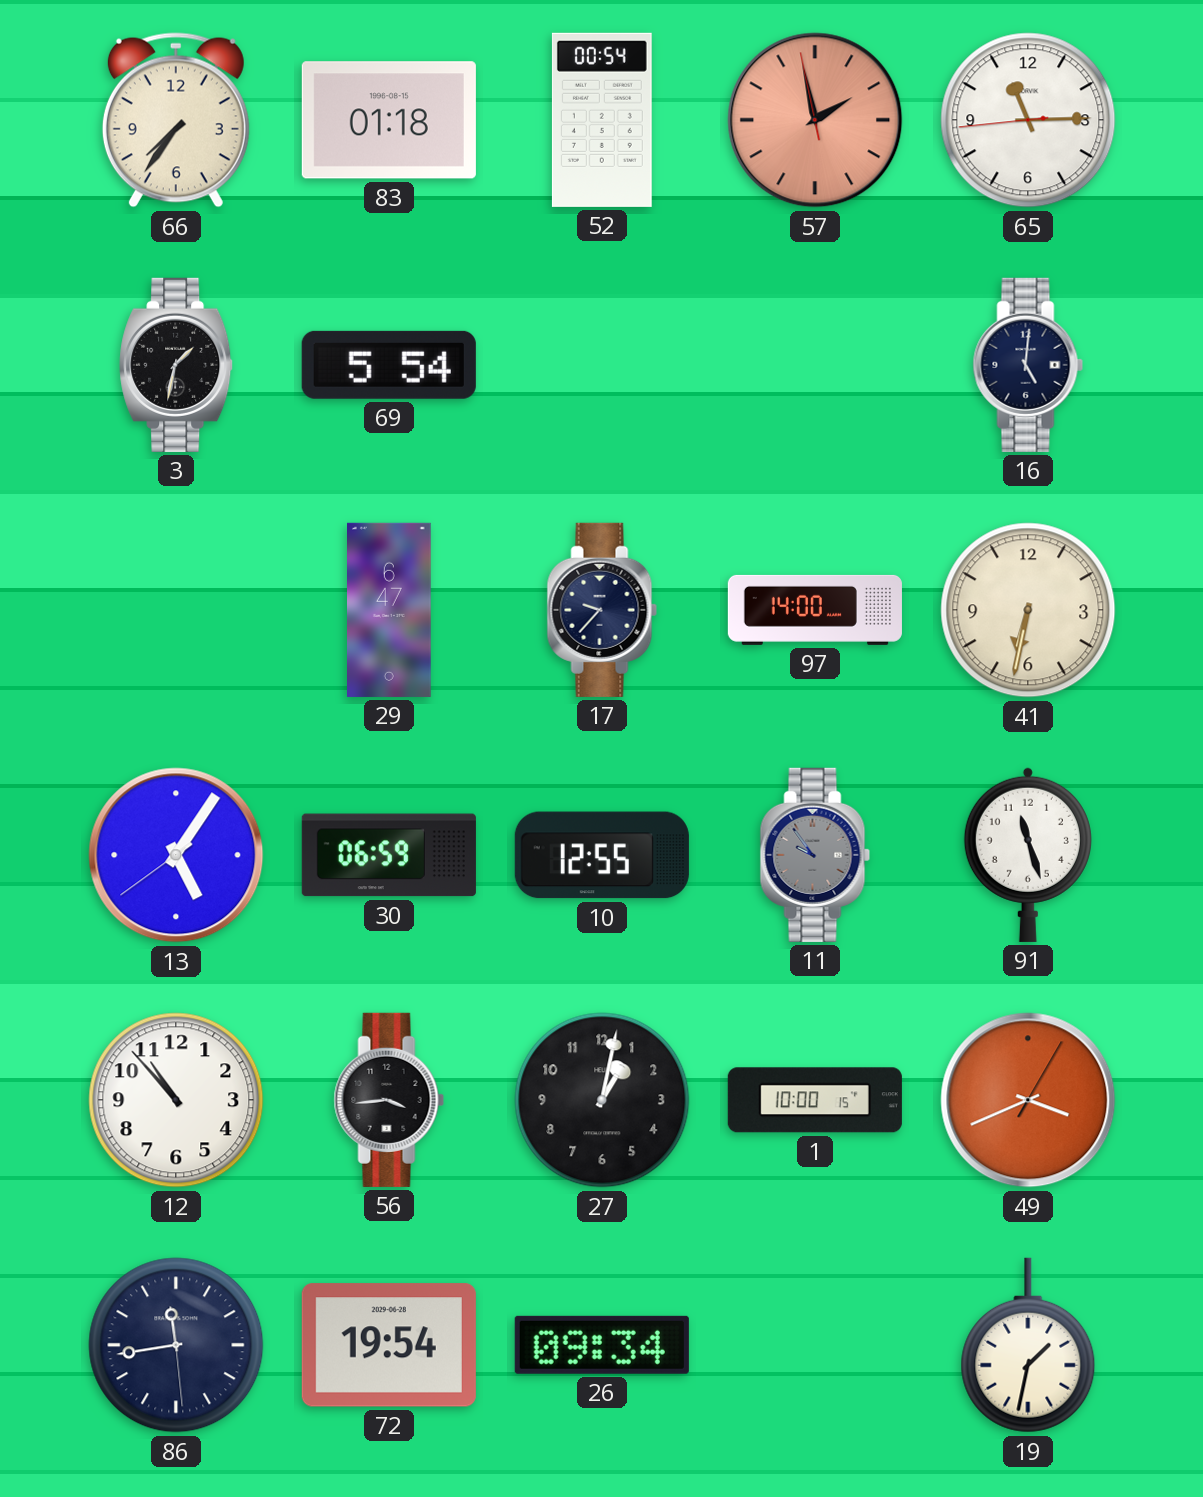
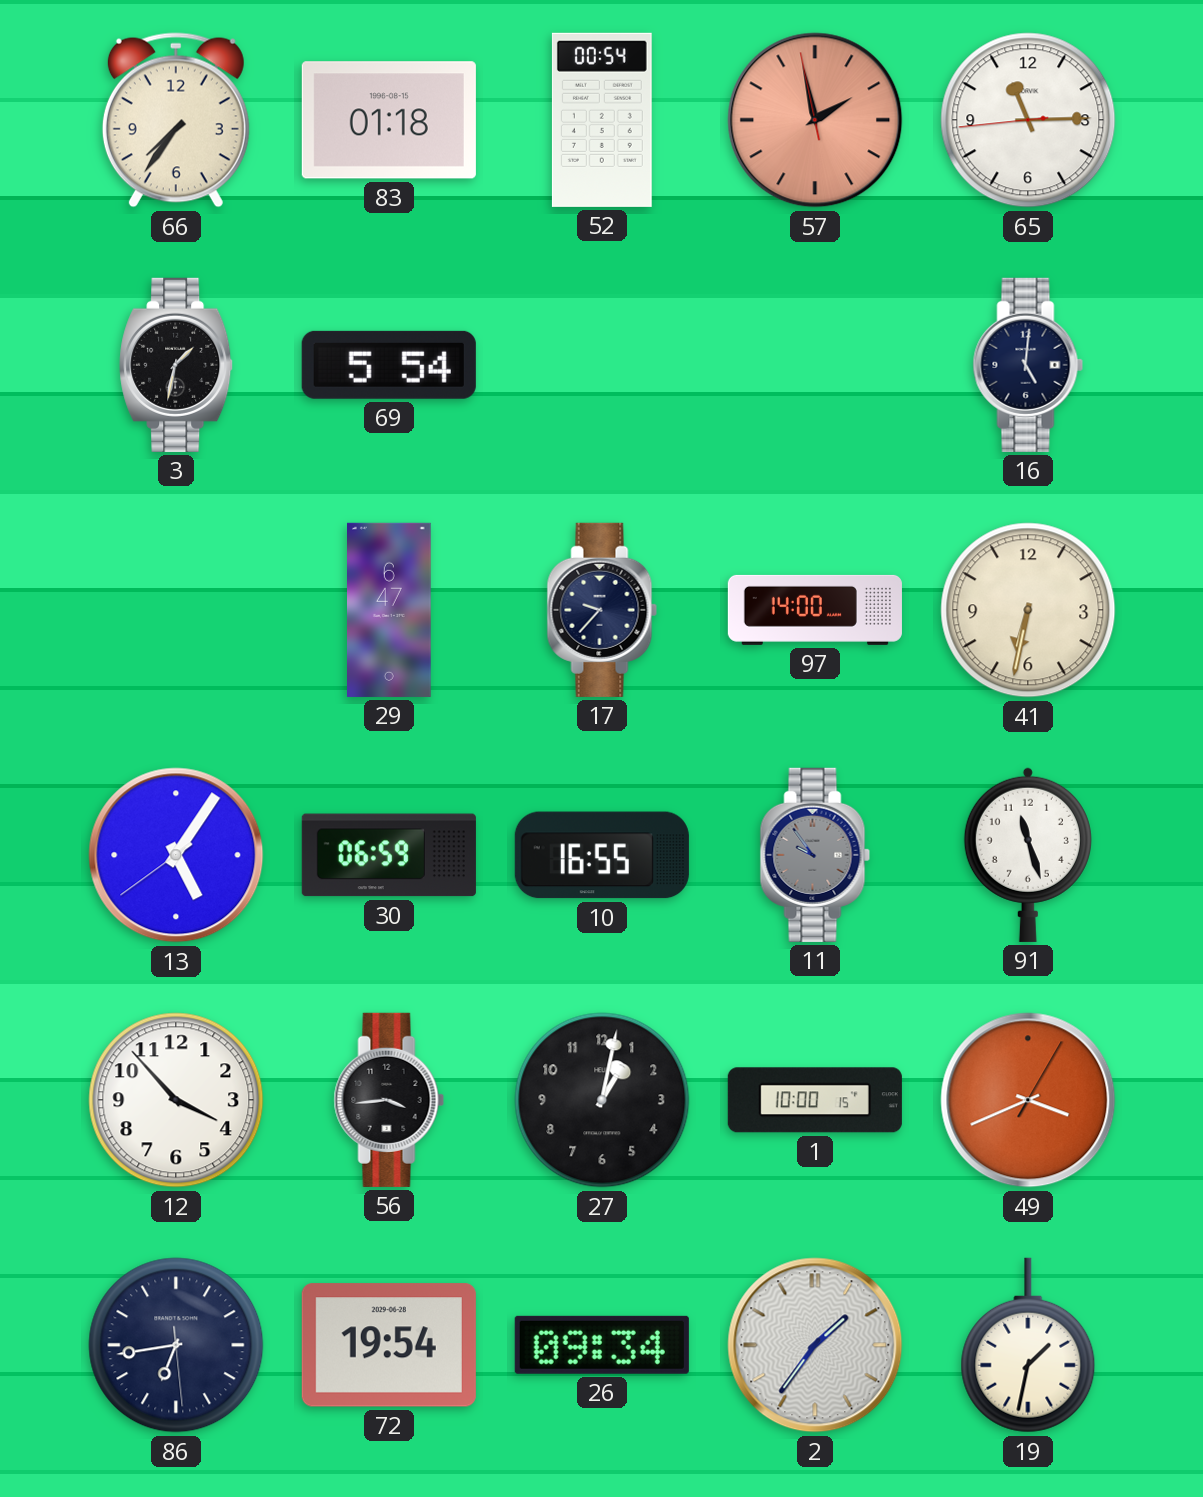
10: 12:55 -> 16:55
12: 10:53 -> 3:53
86: 11:43 -> 6:43
2: none -> 1:36
